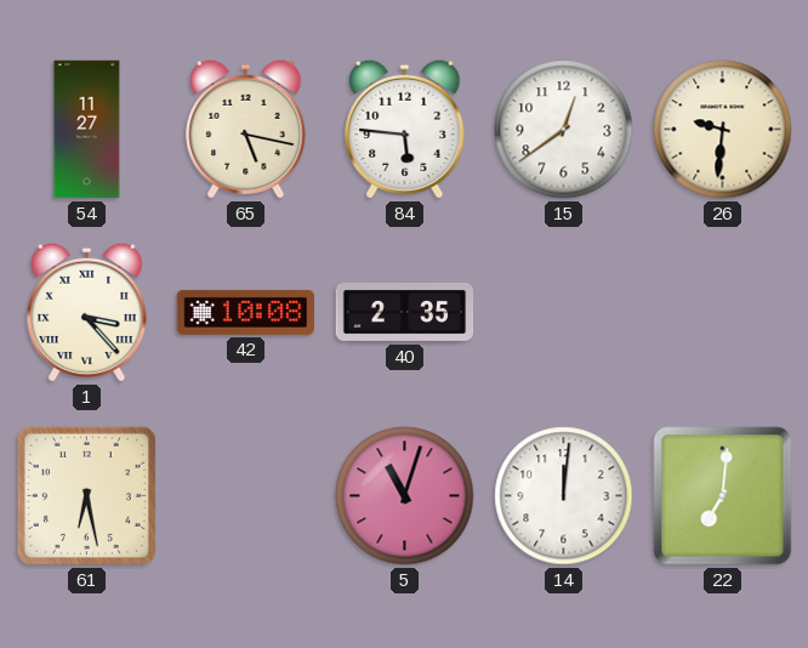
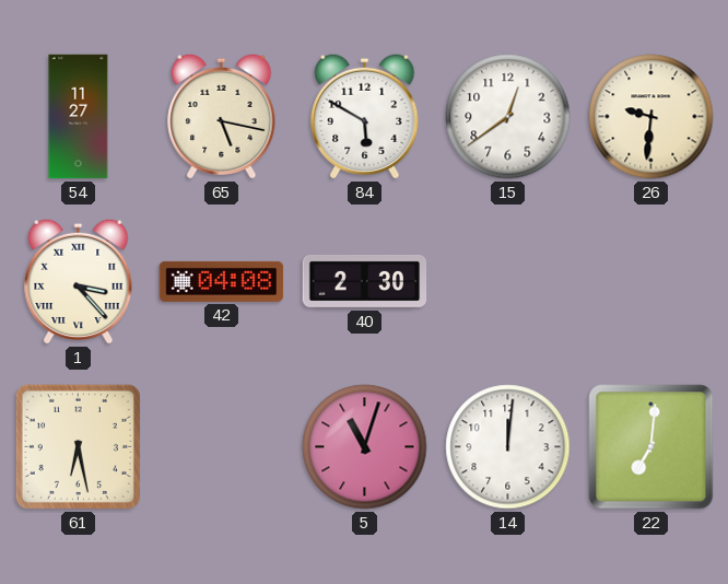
84: 5:46 -> 5:50
42: 10:08 -> 04:08
40: 2:35 -> 2:30
